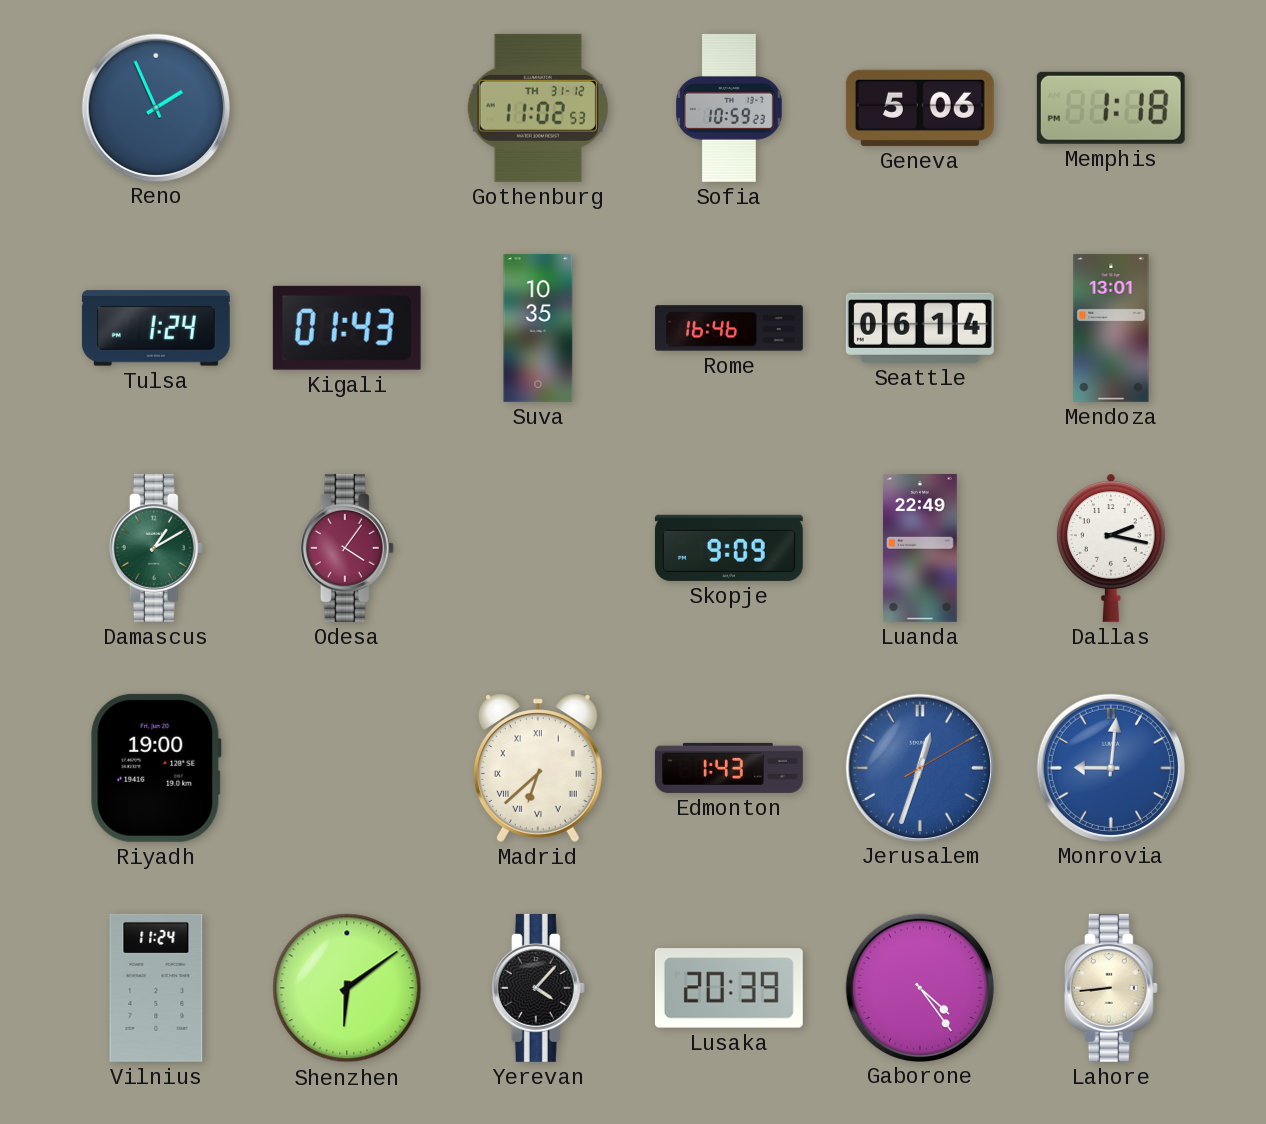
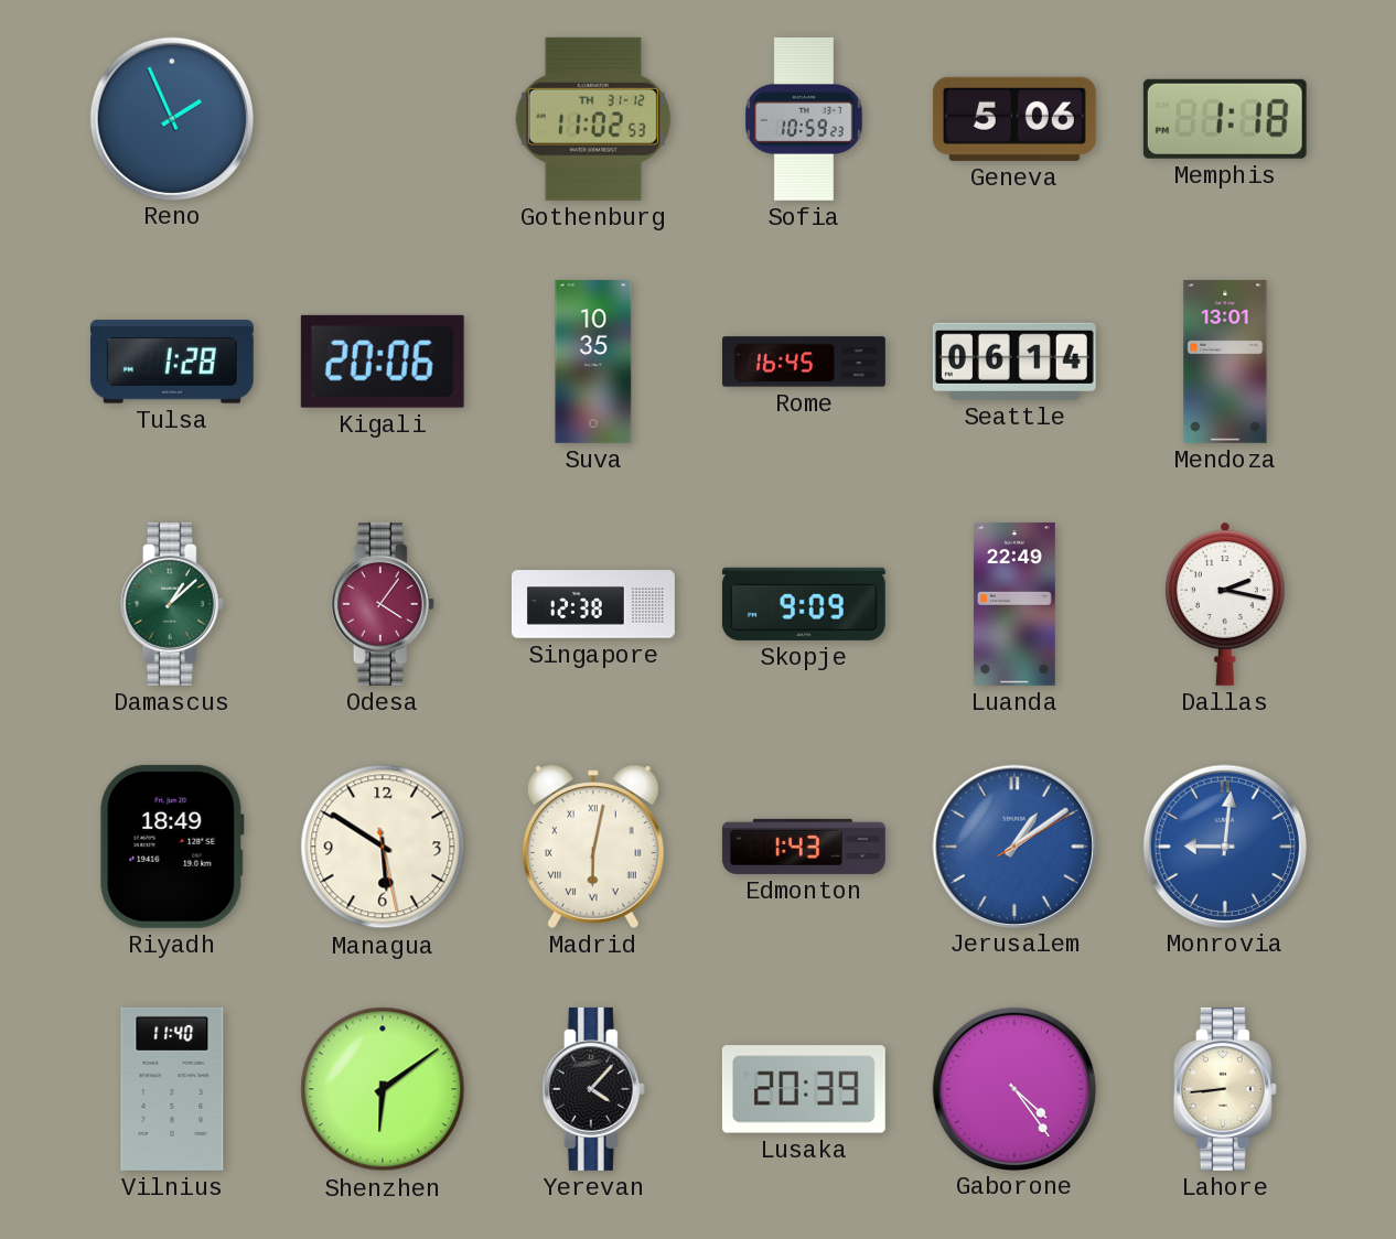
Tulsa: 1:24 -> 1:28
Kigali: 01:43 -> 20:06
Rome: 16:46 -> 16:45
Damascus: 1:10 -> 1:08
Singapore: none -> 12:38
Riyadh: 19:00 -> 18:49
Managua: none -> 5:50
Madrid: 6:38 -> 6:02
Jerusalem: 12:33 -> 1:09
Vilnius: 11:24 -> 11:40
